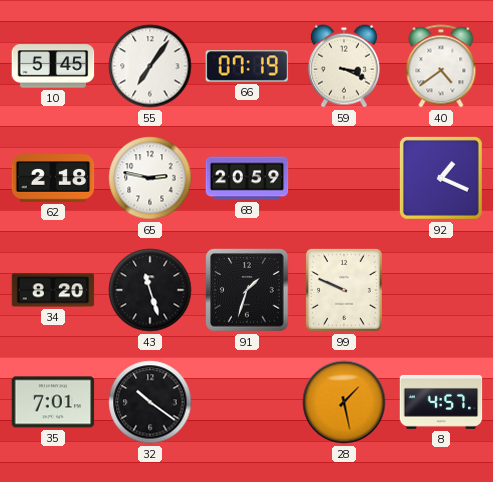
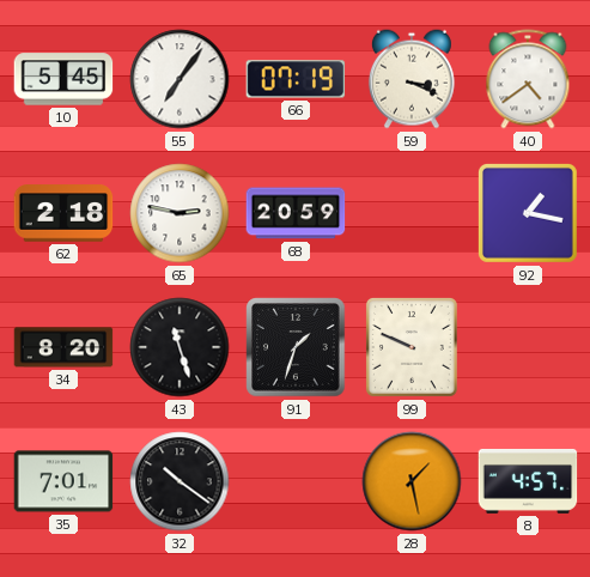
92: 1:19 -> 1:17
